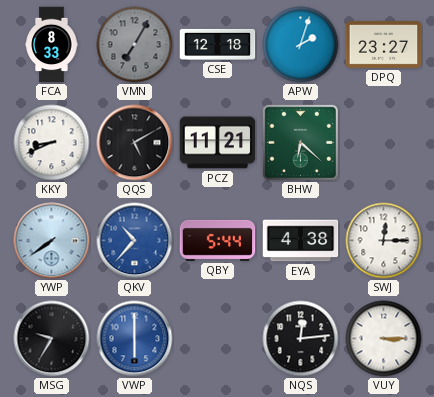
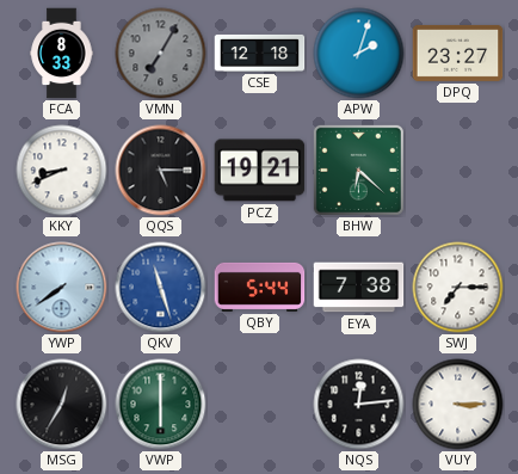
QQS: 5:10 -> 5:15
PCZ: 11:21 -> 19:21
QKV: 10:37 -> 11:27
EYA: 4:38 -> 7:38
SWJ: 12:15 -> 7:15
MSG: 9:35 -> 12:35
VWP dial: blue -> green
